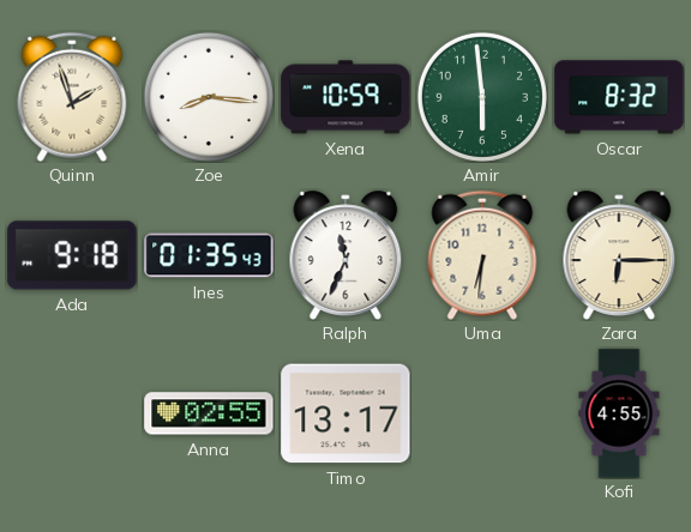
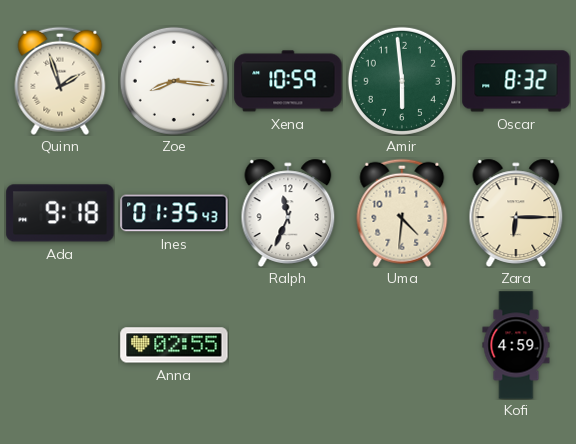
Uma: 6:31 -> 4:31
Timo: 13:17 -> none
Kofi: 4:55 -> 4:59
